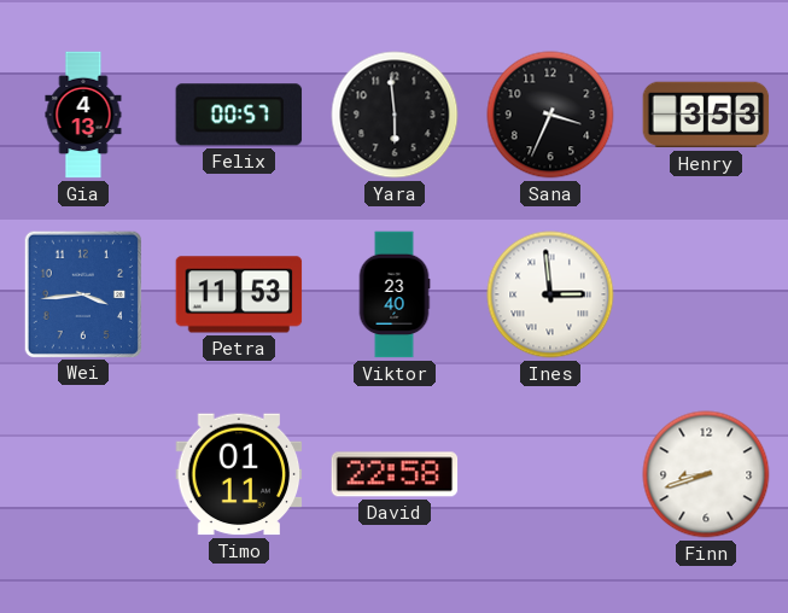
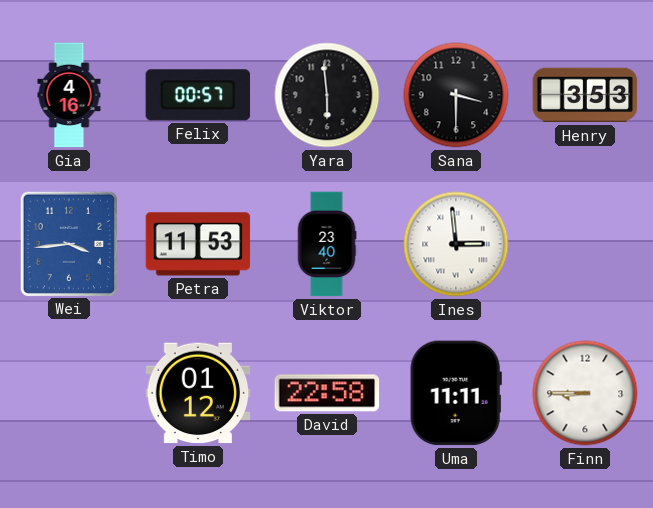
Gia: 4:13 -> 4:16
Sana: 3:34 -> 3:30
Timo: 01:11 -> 01:12
Uma: none -> 11:11
Finn: 8:42 -> 8:45
